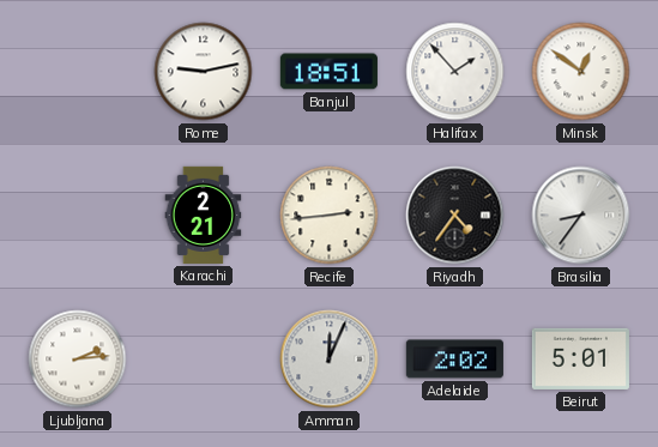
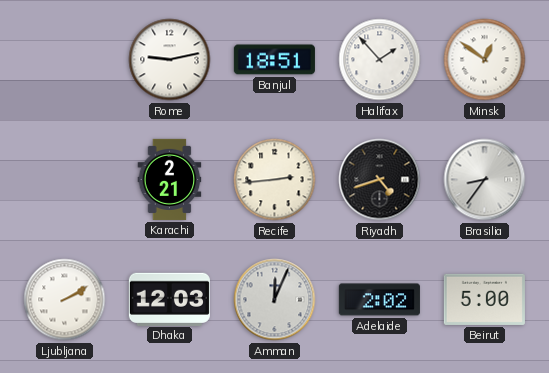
Riyadh: 4:36 -> 4:42
Ljubljana: 2:14 -> 2:10
Dhaka: none -> 12:03
Beirut: 5:01 -> 5:00
